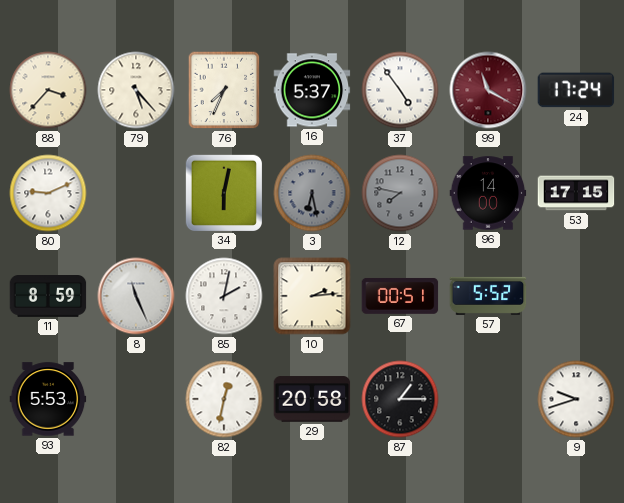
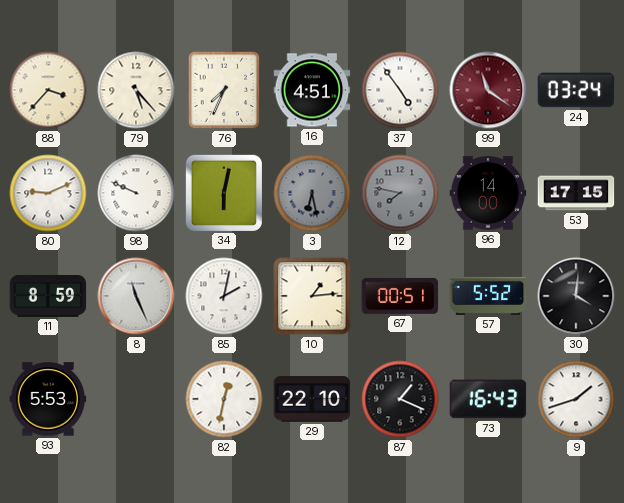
16: 5:37 -> 4:51
99: 11:20 -> 11:21
24: 17:24 -> 03:24
98: none -> 9:49
10: 2:14 -> 1:14
30: none -> 4:01
29: 20:58 -> 22:10
87: 1:15 -> 1:19
73: none -> 16:43
9: 9:42 -> 1:42
